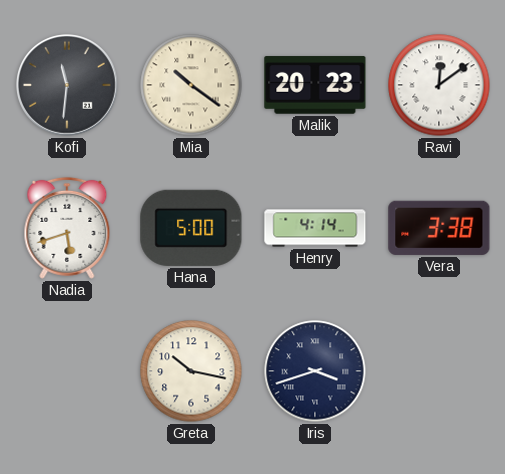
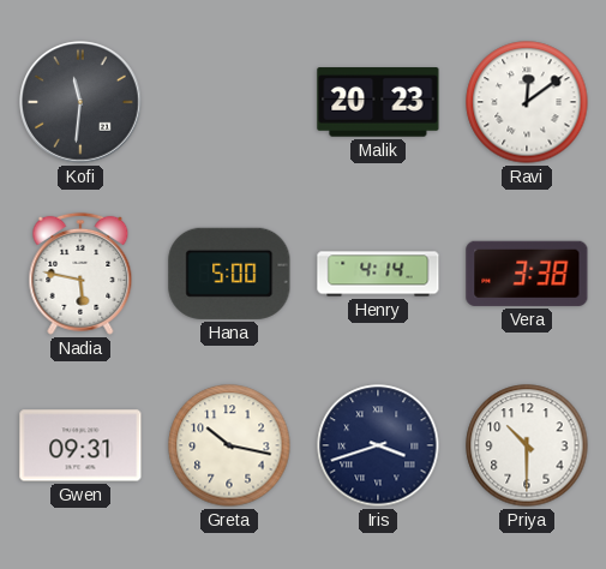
Mia: 10:21 -> none
Nadia: 5:42 -> 5:47
Gwen: none -> 09:31
Priya: none -> 10:30
